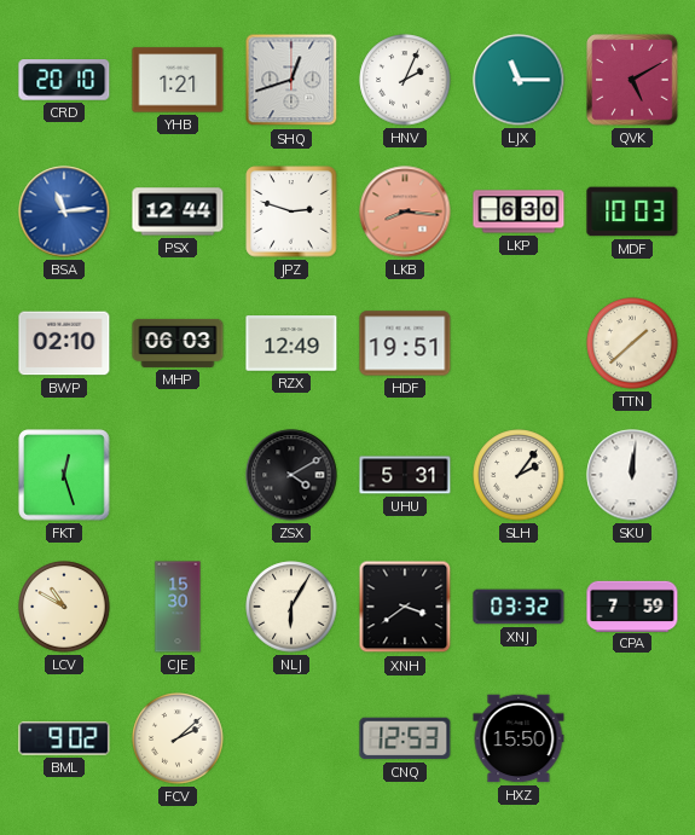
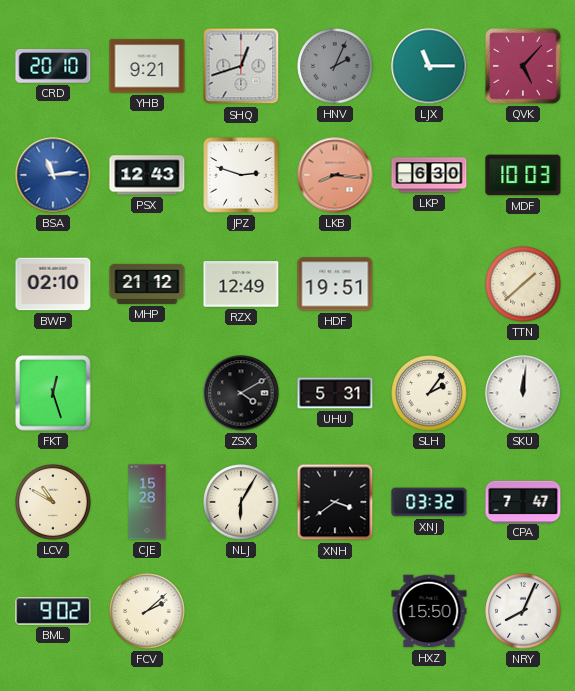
YHB: 1:21 -> 9:21
HNV dial: white -> grey
QVK: 5:10 -> 5:07
PSX: 12:44 -> 12:43
MHP: 06:03 -> 21:12
CJE: 15:30 -> 15:28
CPA: 7:59 -> 7:47
CNQ: 12:53 -> none
NRY: none -> 8:04
